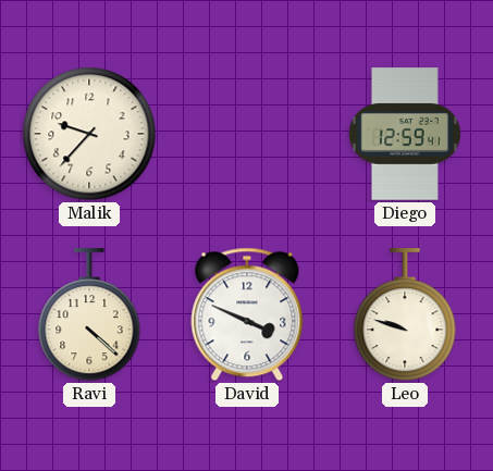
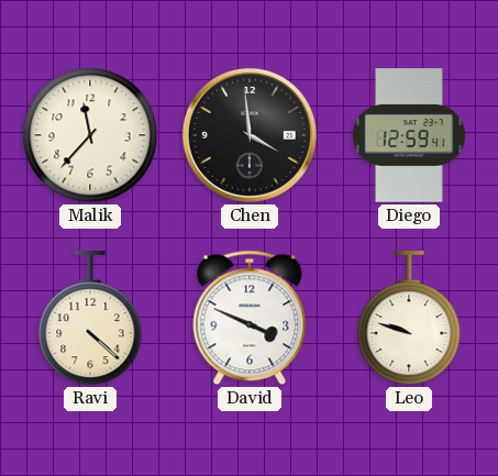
Malik: 9:37 -> 11:37
Chen: none -> 3:59
